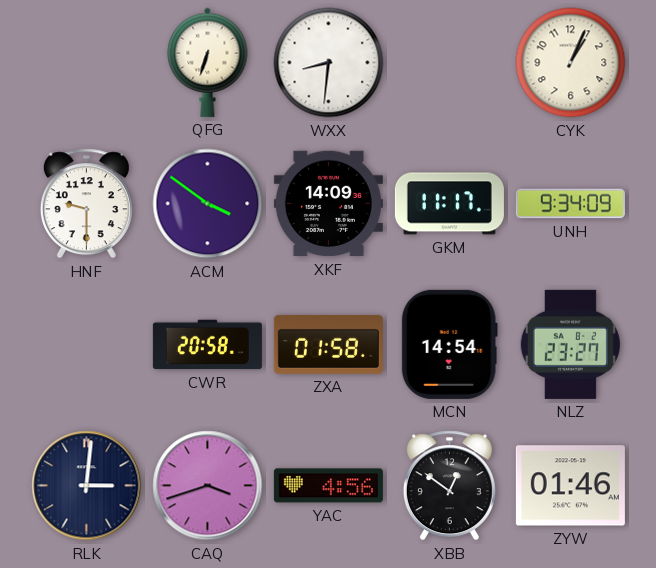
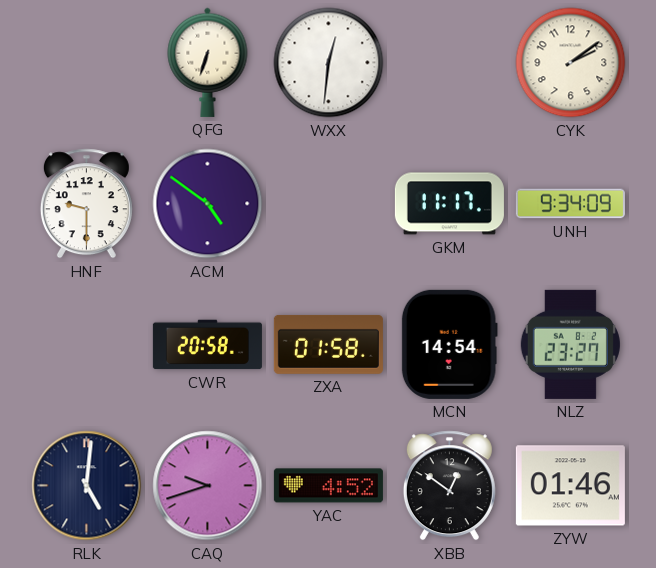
WXX: 8:31 -> 12:31
CYK: 1:04 -> 2:09
ACM: 3:51 -> 4:51
XKF: 14:09 -> none
RLK: 3:01 -> 5:01
CAQ: 3:42 -> 9:42
YAC: 4:56 -> 4:52
